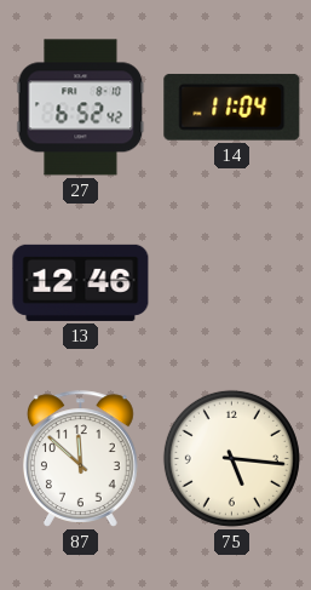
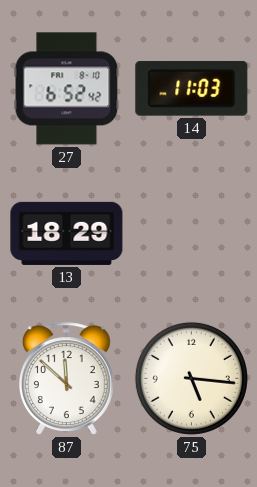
14: 11:04 -> 11:03
13: 12:46 -> 18:29
